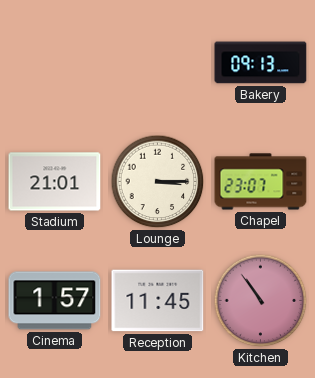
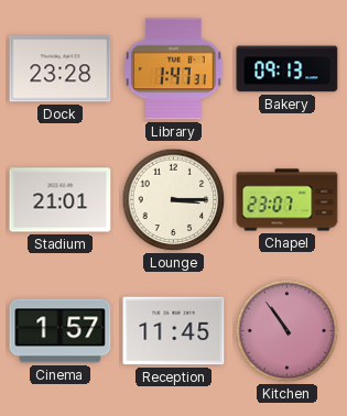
Dock: none -> 23:28
Library: none -> 1:47
